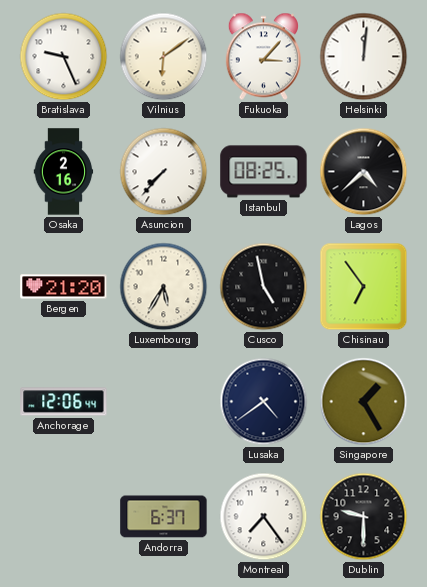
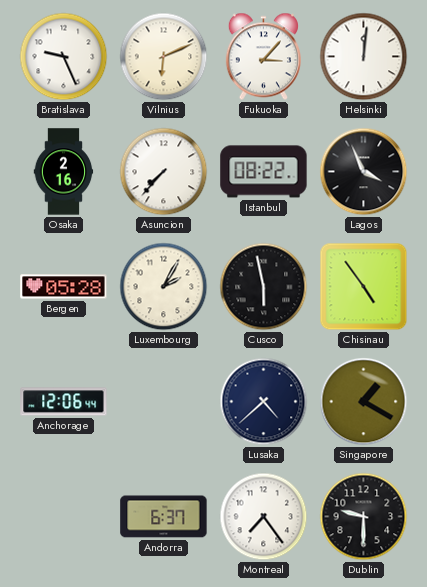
Vilnius: 6:09 -> 6:11
Istanbul: 08:25 -> 08:22
Lagos: 4:38 -> 3:56
Bergen: 21:20 -> 05:28
Luxembourg: 5:35 -> 2:05
Cusco: 4:58 -> 5:58
Chisinau: 6:54 -> 4:54
Lusaka: 4:39 -> 4:38
Singapore: 1:25 -> 1:20
